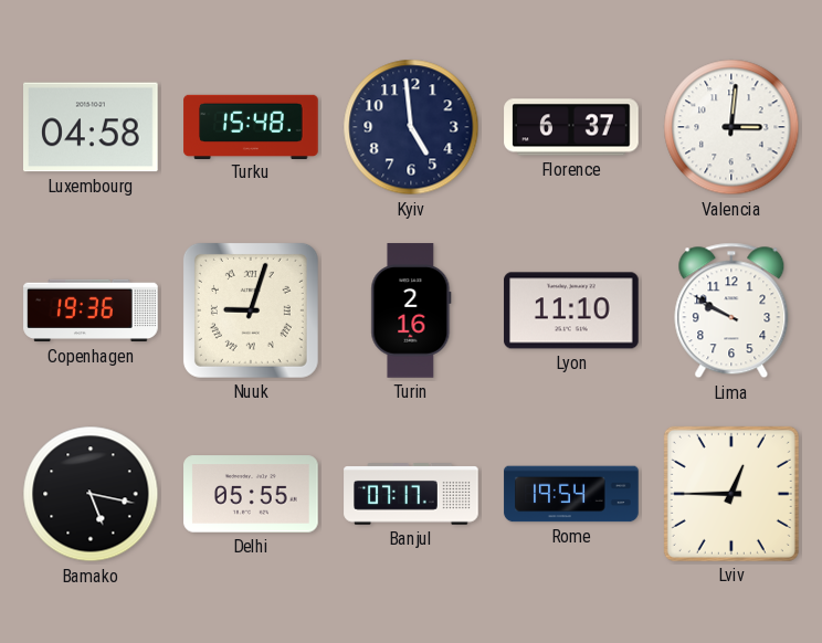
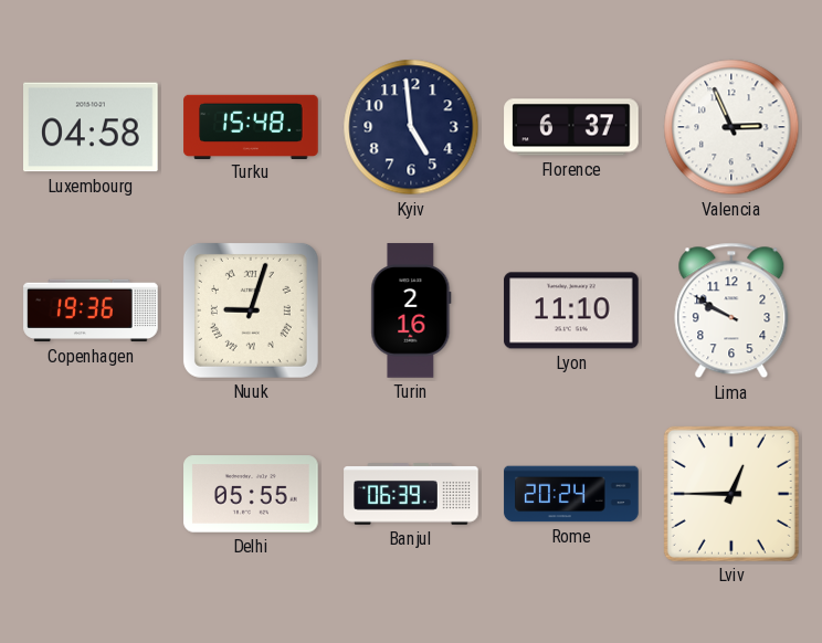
Valencia: 3:01 -> 2:56
Bamako: 5:17 -> none
Banjul: 07:17 -> 06:39
Rome: 19:54 -> 20:24
